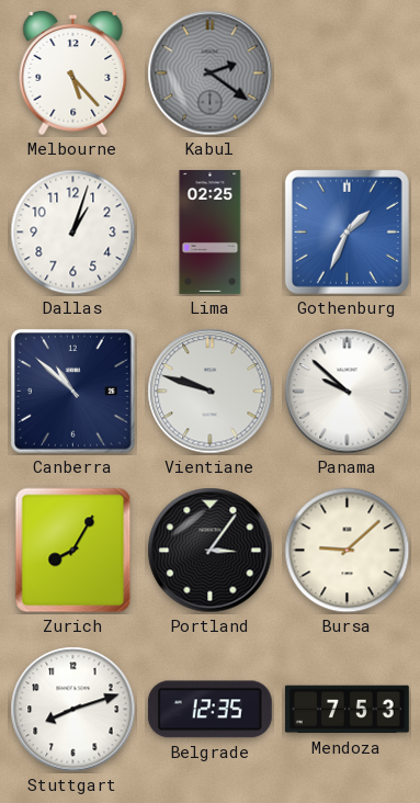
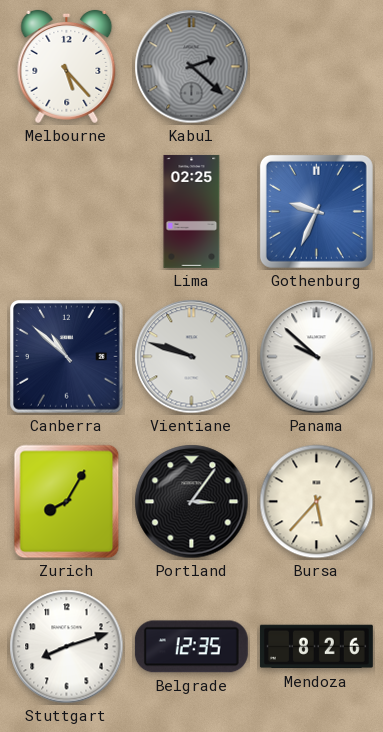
Kabul: 2:21 -> 2:22
Dallas: 1:03 -> none
Gothenburg: 1:34 -> 9:34
Bursa: 9:08 -> 5:37
Mendoza: 7:53 -> 8:26
